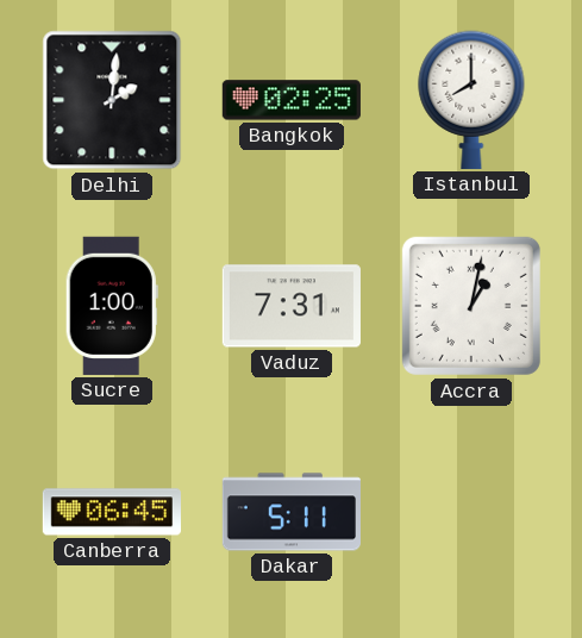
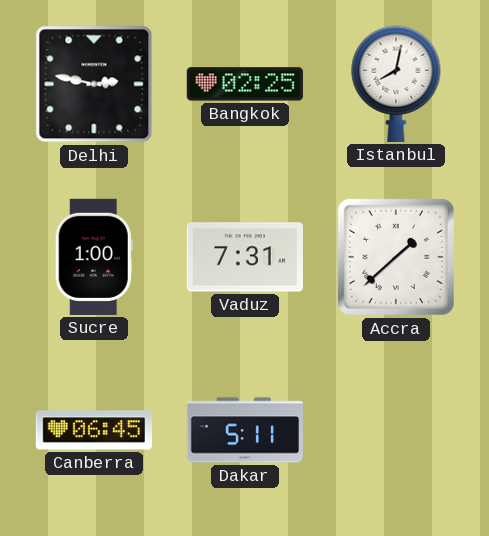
Delhi: 2:01 -> 2:47
Istanbul: 8:00 -> 8:02
Accra: 1:02 -> 1:38
